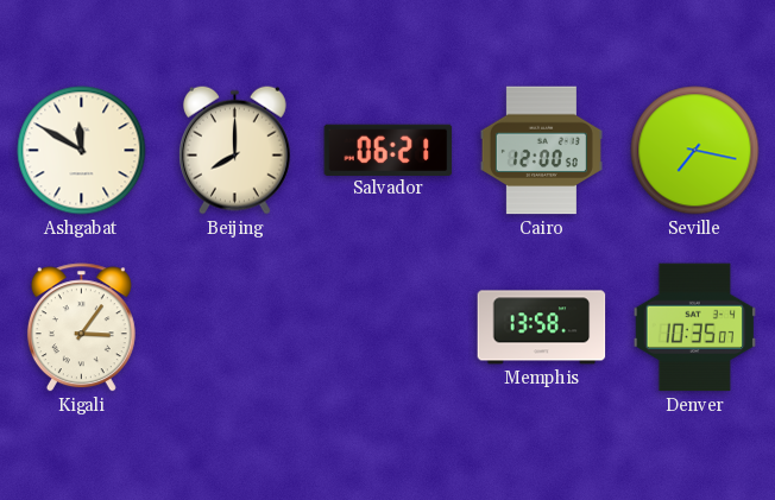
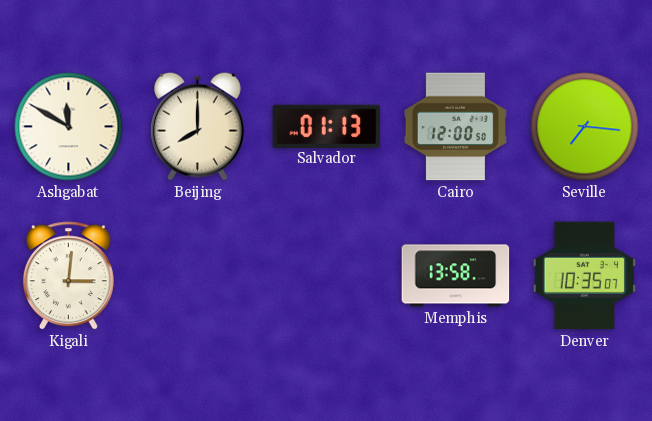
Salvador: 06:21 -> 01:13
Seville: 7:17 -> 7:16
Kigali: 3:06 -> 3:01
